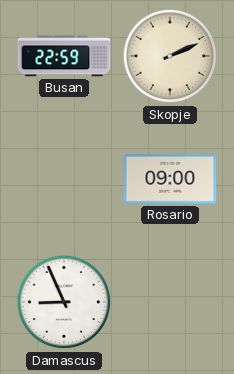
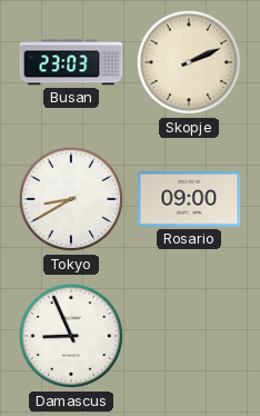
Busan: 22:59 -> 23:03
Tokyo: none -> 8:40
